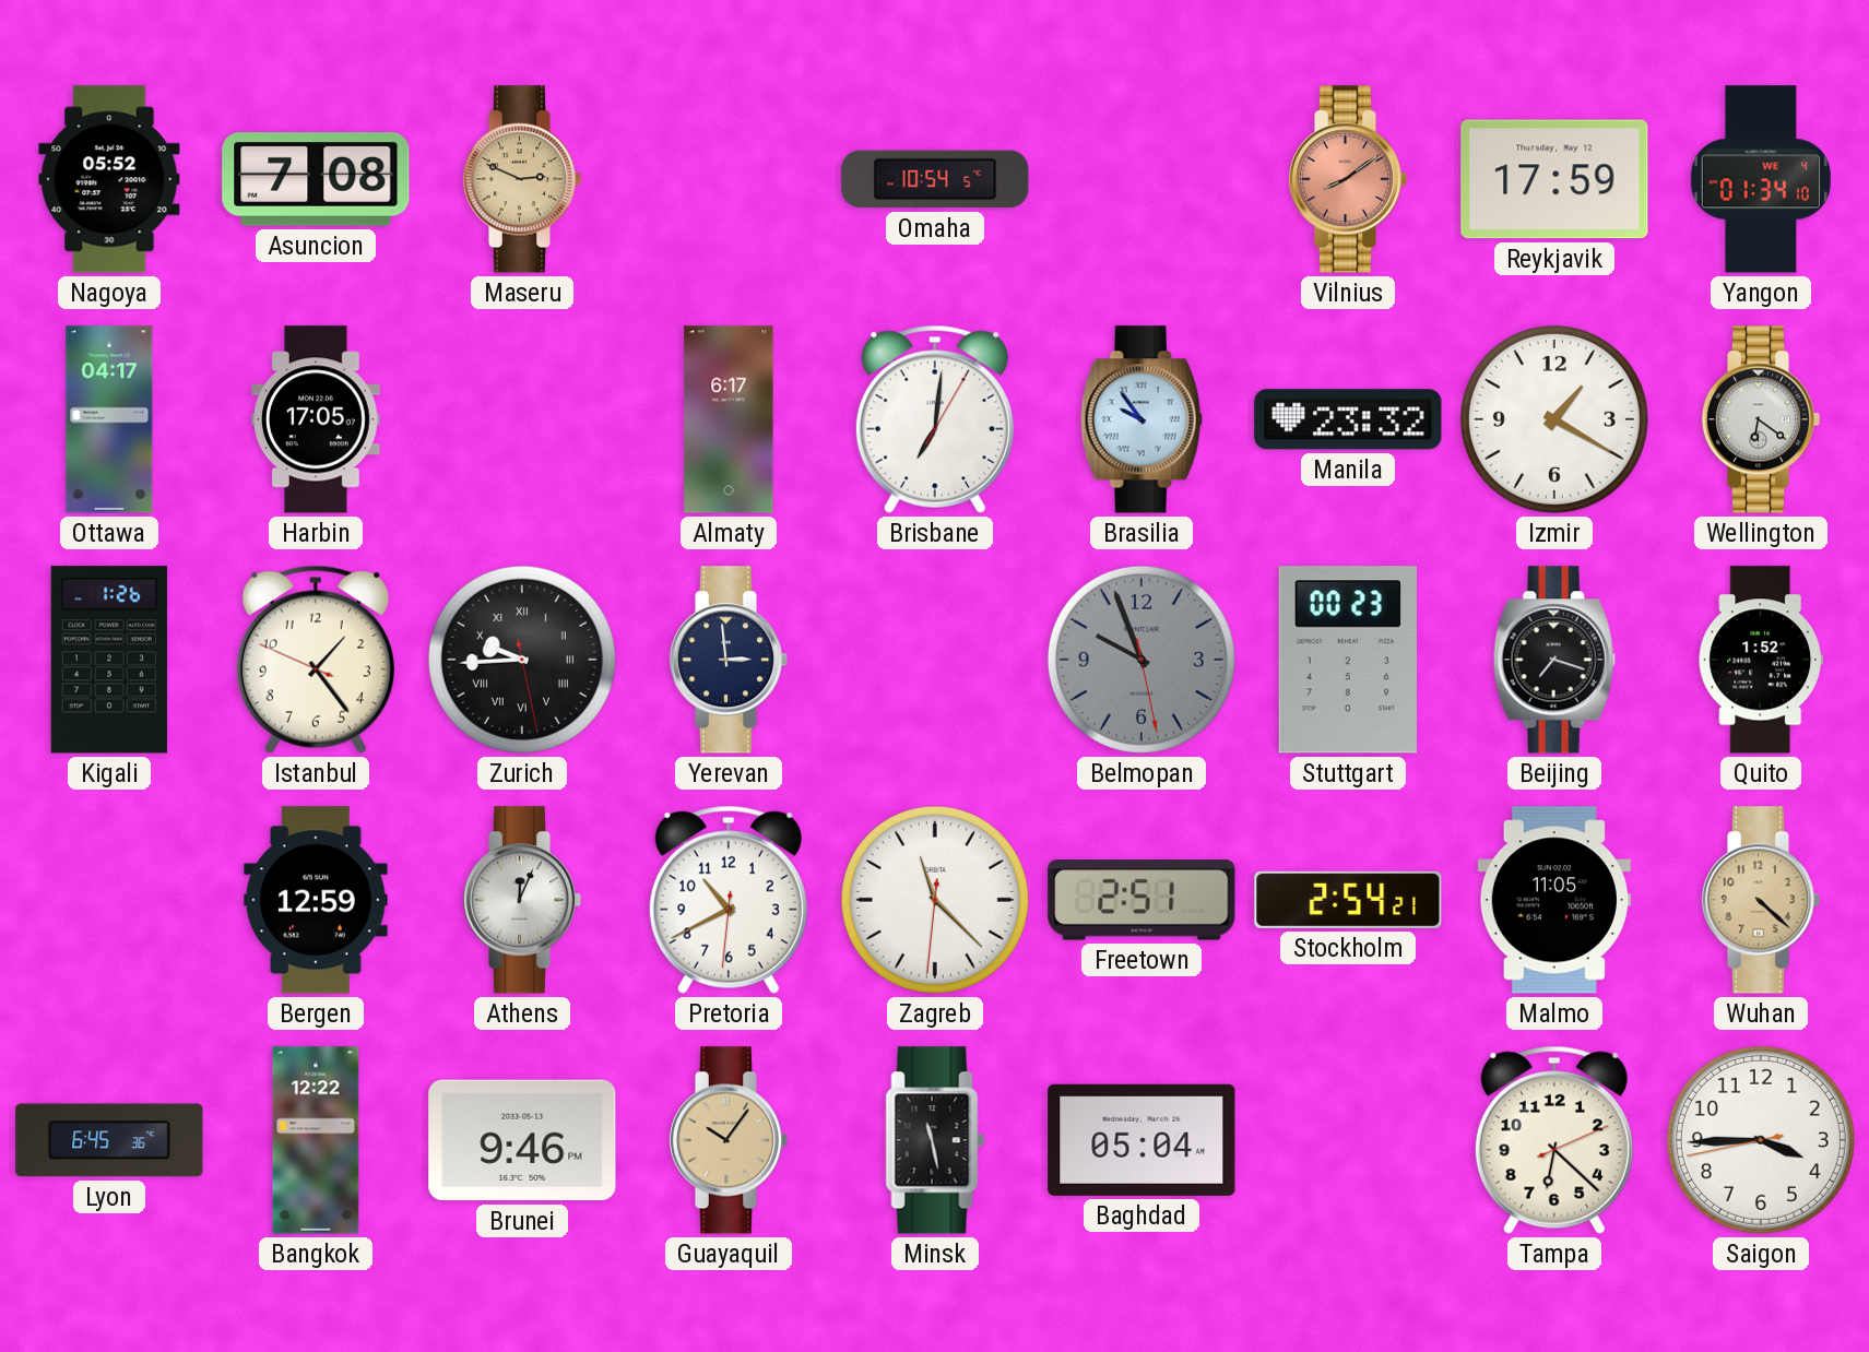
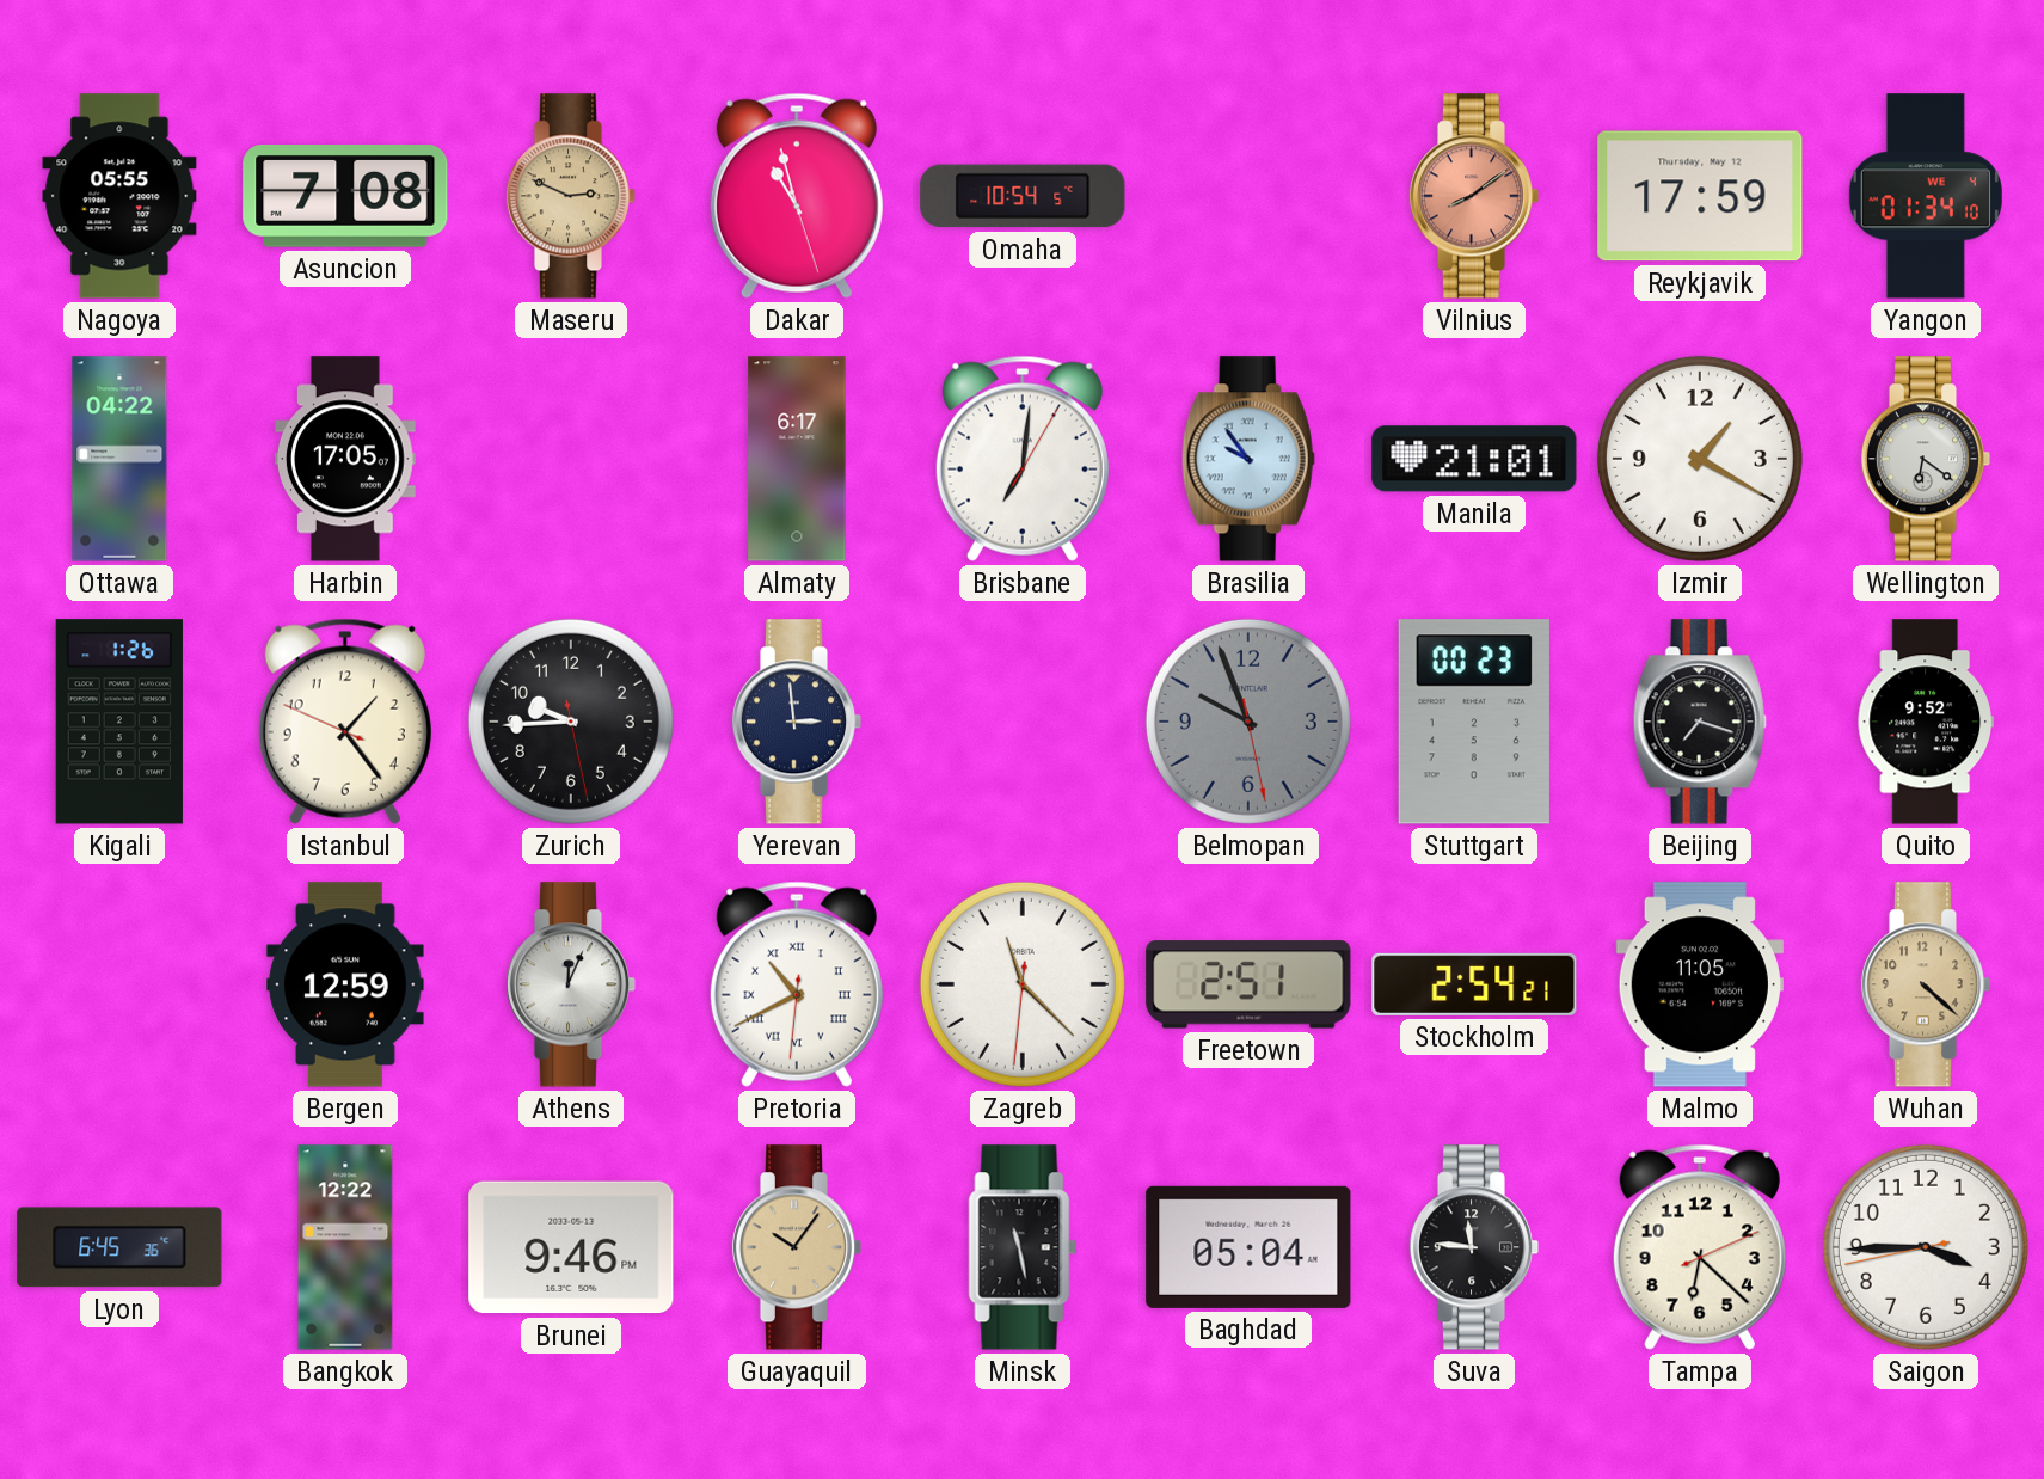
Nagoya: 05:52 -> 05:55
Dakar: none -> 10:57
Ottawa: 04:17 -> 04:22
Manila: 23:32 -> 21:01
Zurich numerals: Roman -> Arabic
Quito: 1:52 -> 9:52
Pretoria numerals: Arabic -> Roman
Suva: none -> 11:46
